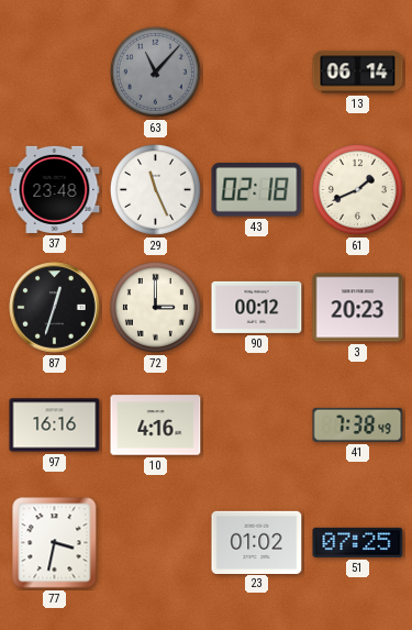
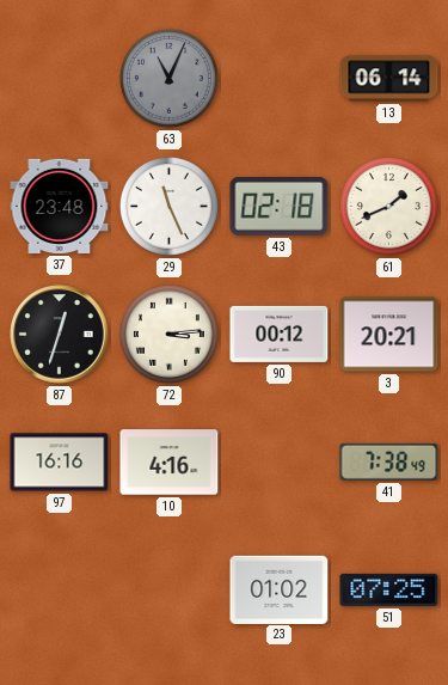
63: 11:07 -> 11:04
72: 3:00 -> 3:14
3: 20:23 -> 20:21
77: 3:32 -> none
